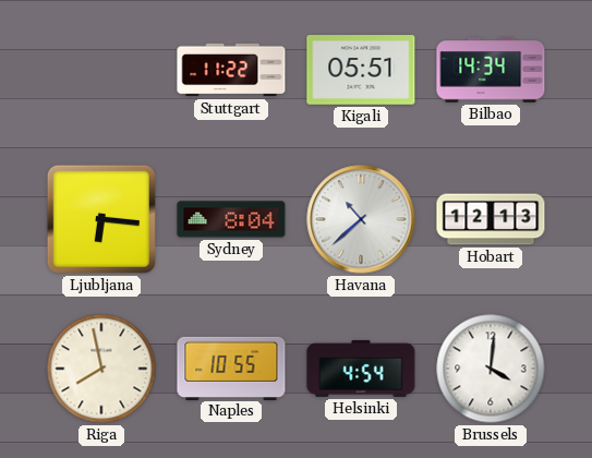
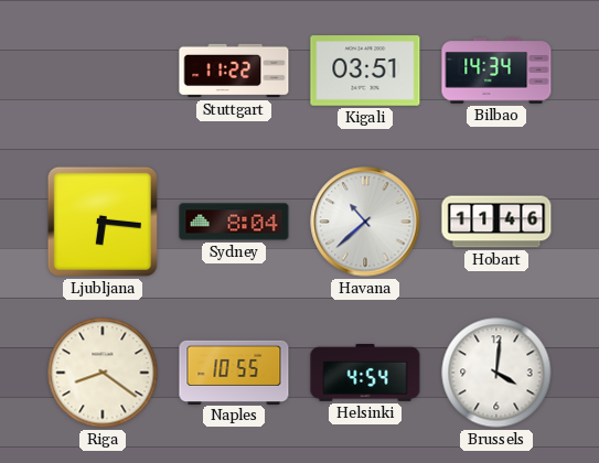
Kigali: 05:51 -> 03:51
Hobart: 12:13 -> 11:46
Riga: 7:58 -> 8:21
